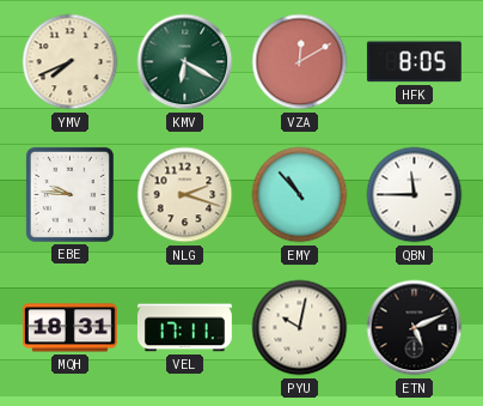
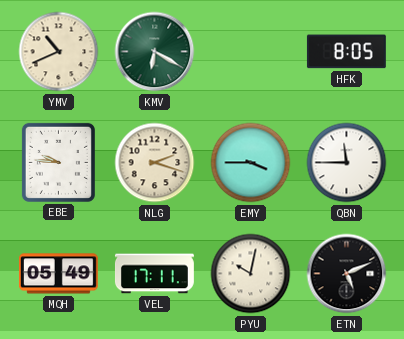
YMV: 7:41 -> 10:41
VZA: 12:10 -> none
EMY: 10:53 -> 3:45
MQH: 18:31 -> 05:49
